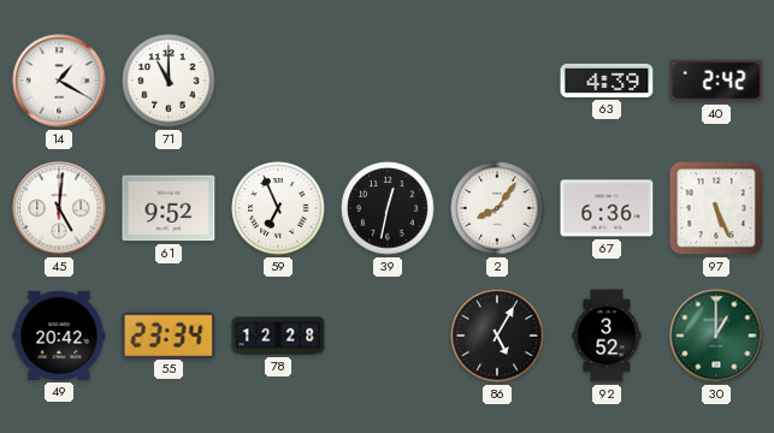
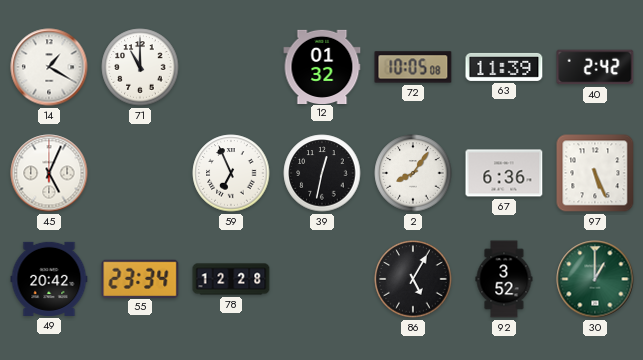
12: none -> 01:32
72: none -> 10:05
63: 4:39 -> 11:39
45: 5:01 -> 5:04
61: 9:52 -> none
